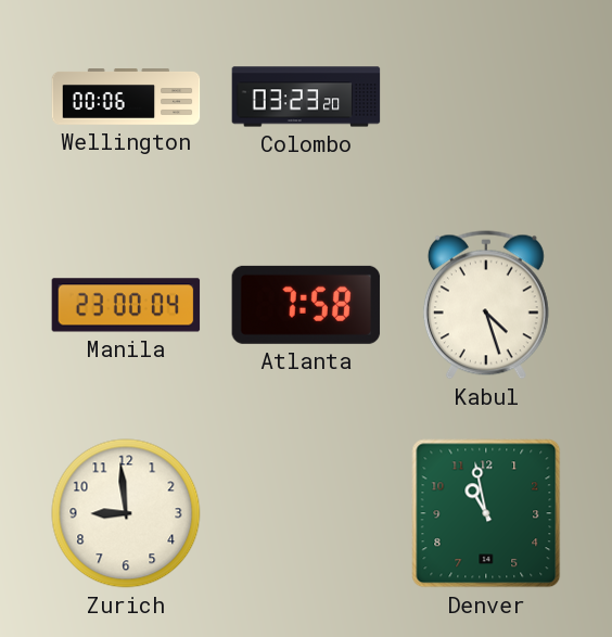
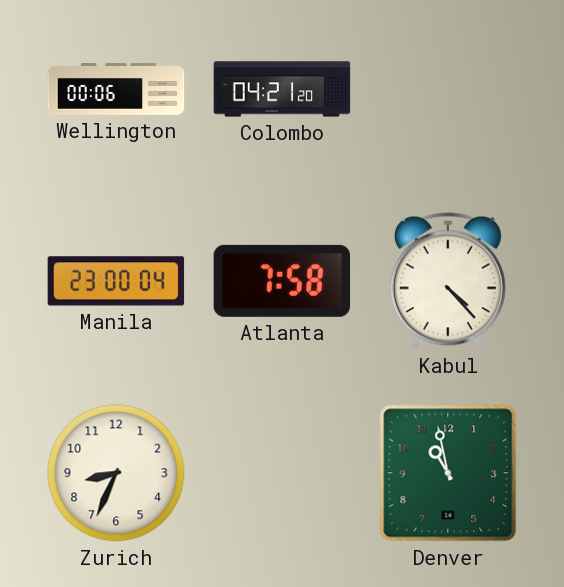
Colombo: 03:23 -> 04:21
Kabul: 4:27 -> 4:23
Zurich: 8:59 -> 8:34
